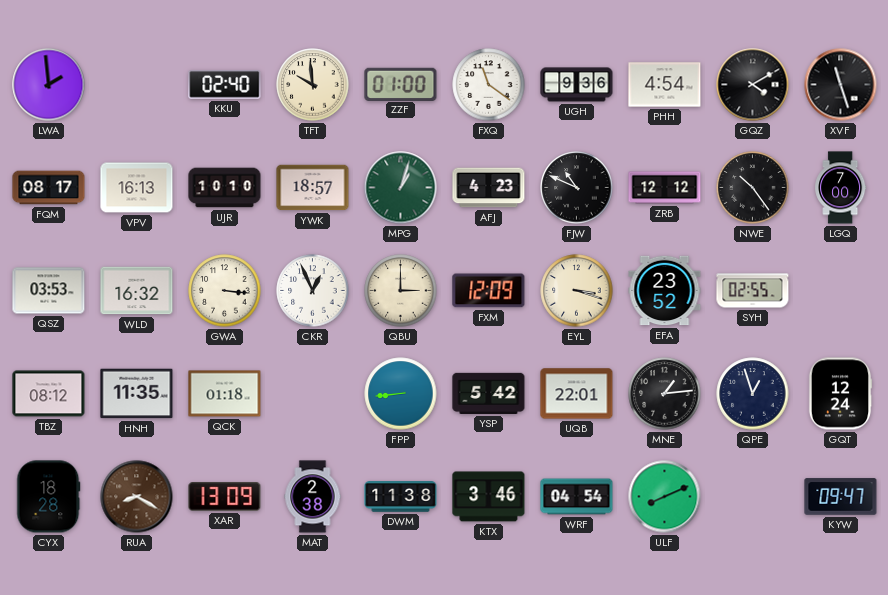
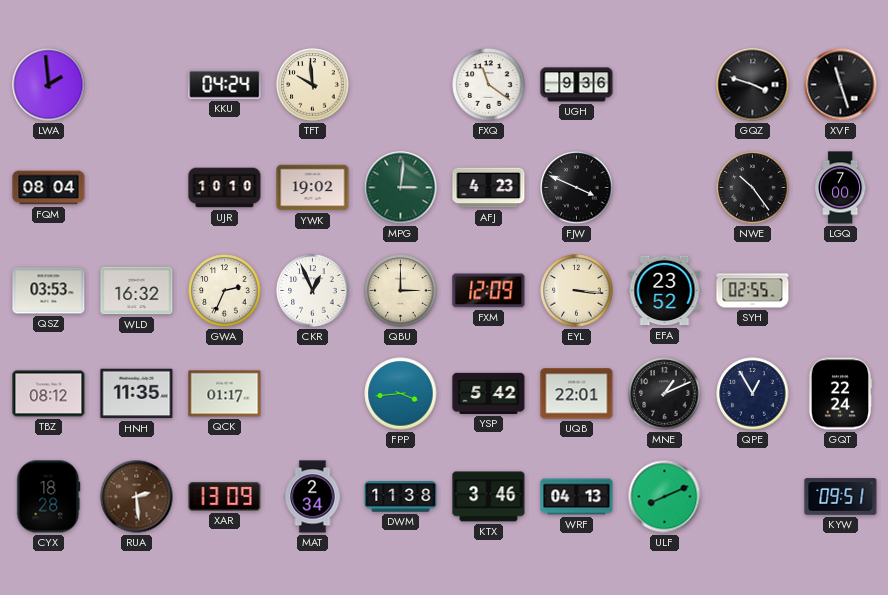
KKU: 02:40 -> 04:24
ZZF: 01:00 -> none
PHH: 4:54 -> none
GQZ: 4:10 -> 3:48
FQM: 08:17 -> 08:04
VPV: 16:13 -> none
YWK: 18:57 -> 19:02
MPG: 1:03 -> 3:01
FJW: 10:49 -> 3:49
ZRB: 12:12 -> none
GWA: 3:16 -> 2:34
EYL: 3:18 -> 3:16
QCK: 01:18 -> 01:17
FPP: 8:44 -> 3:44
MNE: 1:14 -> 1:11
QPE: 12:57 -> 12:55
GQT: 12:24 -> 22:24
RUA: 8:20 -> 2:29
MAT: 2:38 -> 2:34
WRF: 04:54 -> 04:13
KYW: 09:47 -> 09:51
